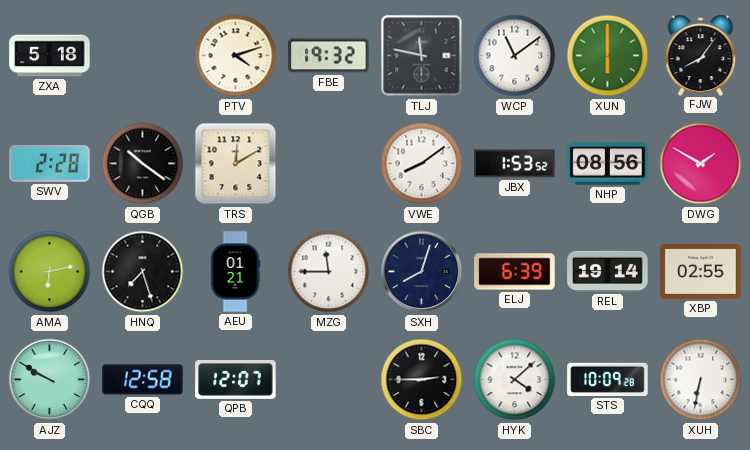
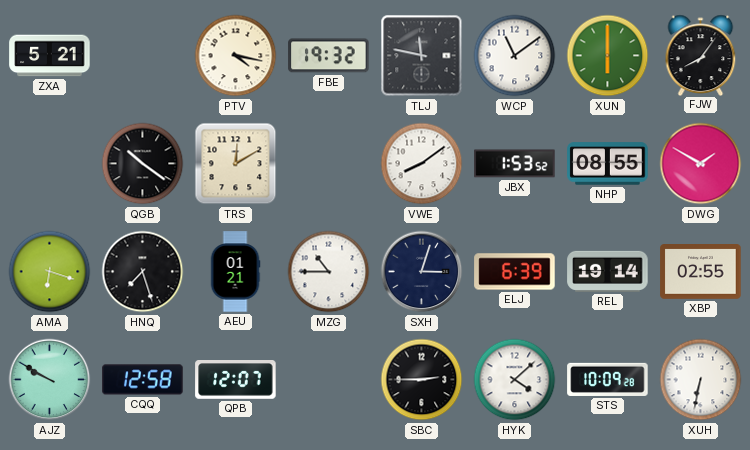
ZXA: 5:18 -> 5:21
PTV: 4:12 -> 4:17
SWV: 2:28 -> none
NHP: 08:56 -> 08:55
AMA: 6:13 -> 6:18
MZG: 11:45 -> 10:45
SXH: 8:03 -> 3:03
